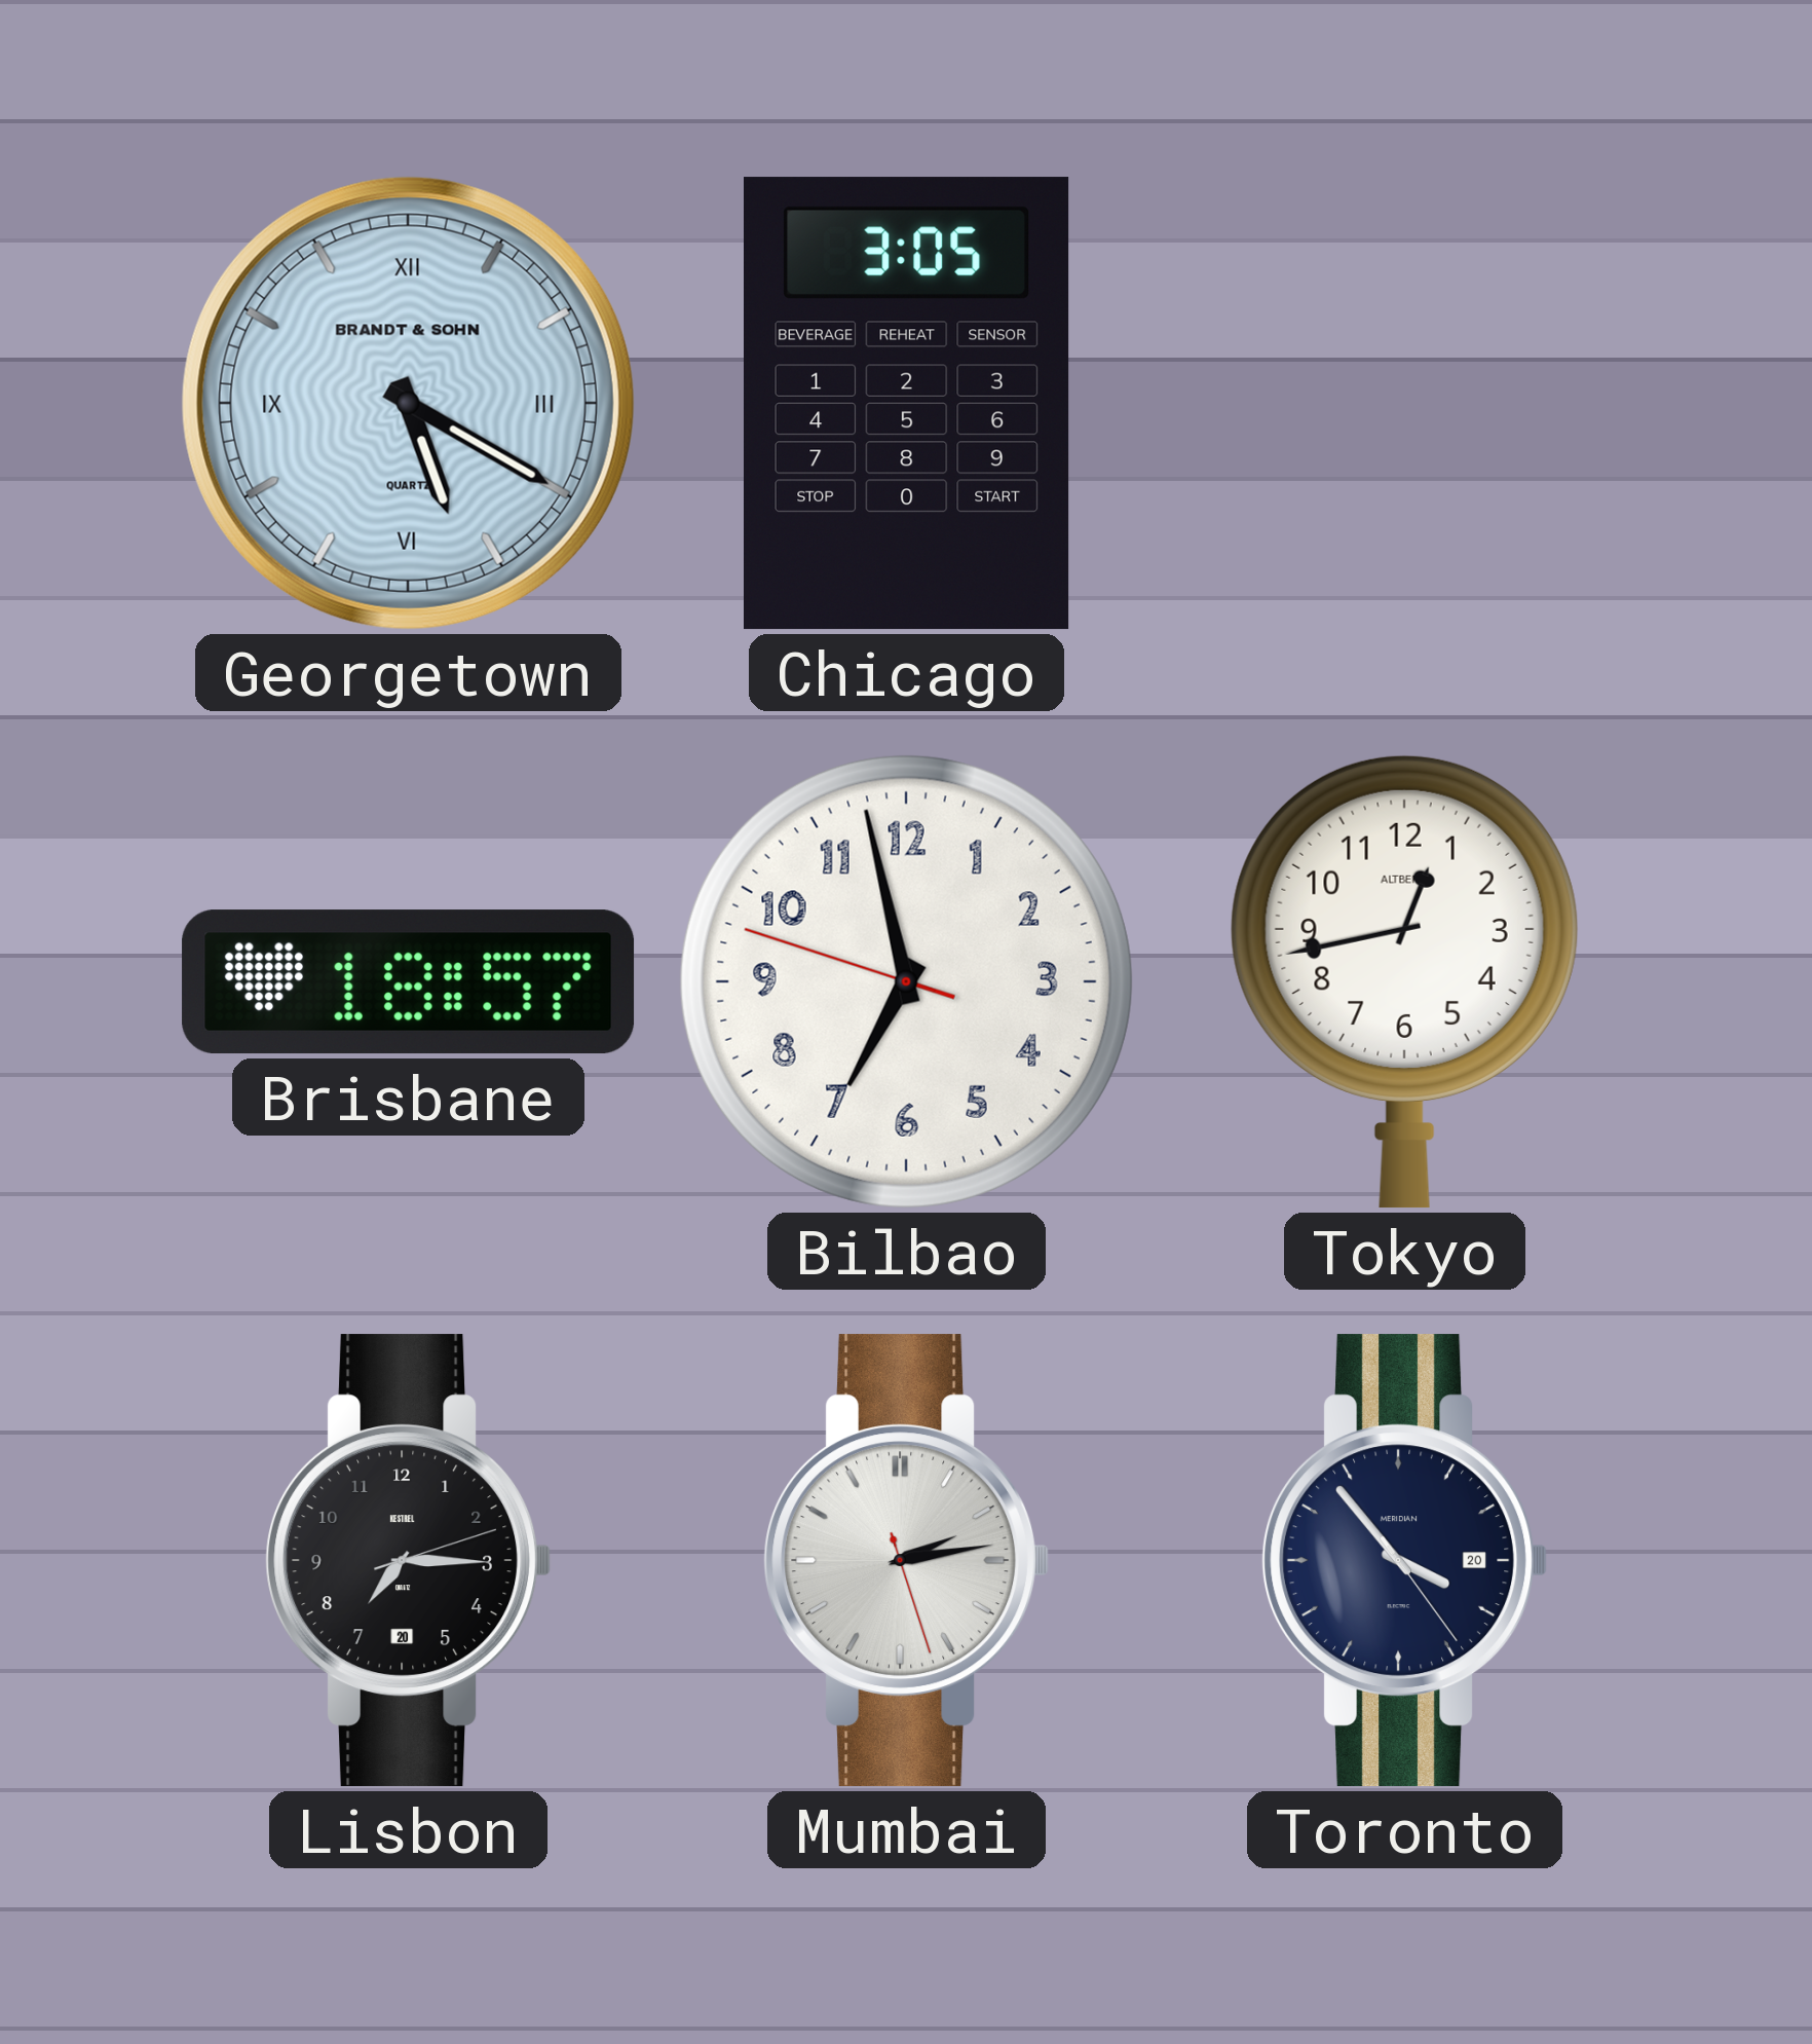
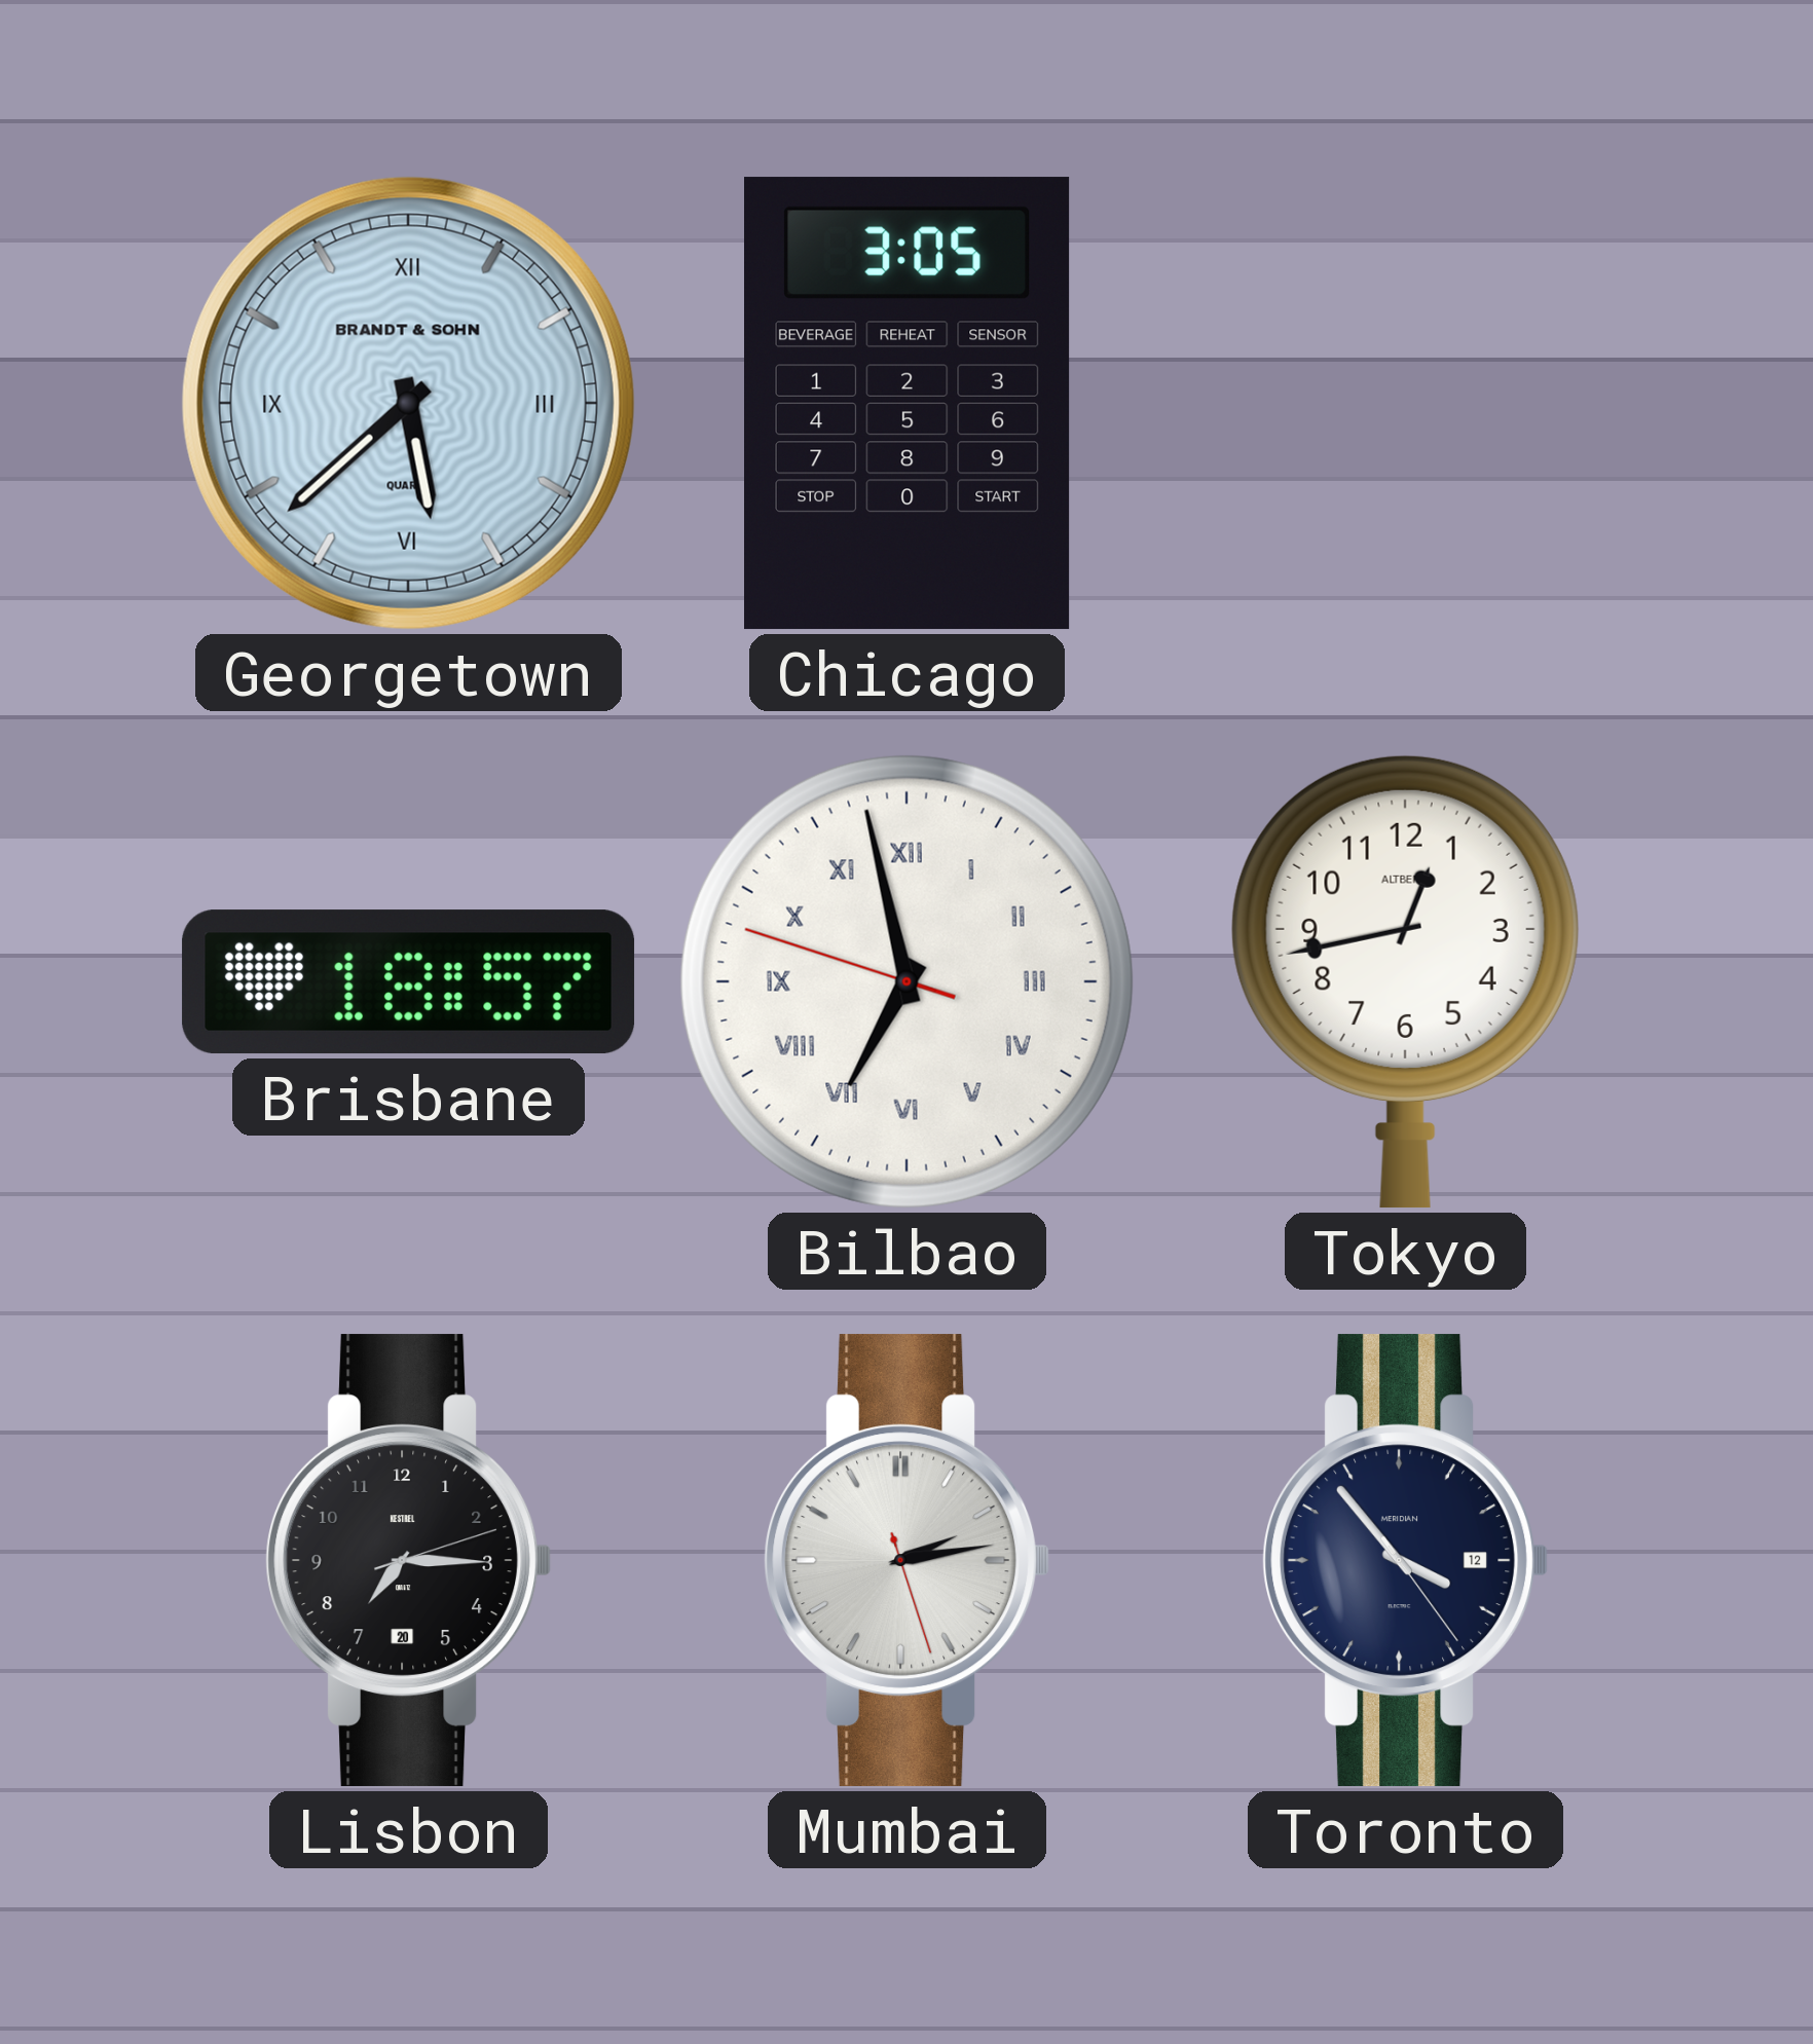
Georgetown: 5:20 -> 5:38
Bilbao numerals: Arabic -> Roman
Toronto date: 20 -> 12
